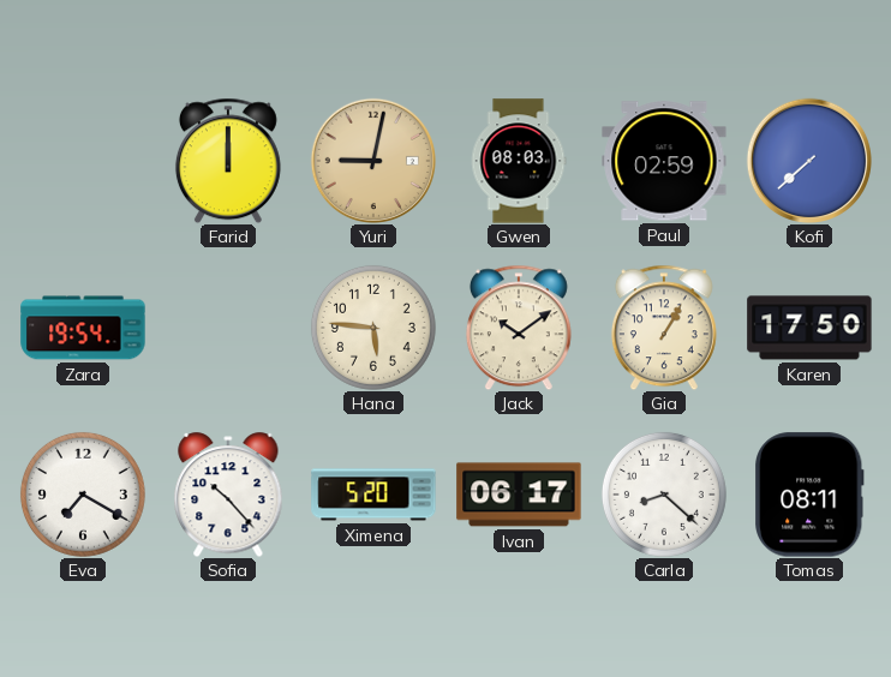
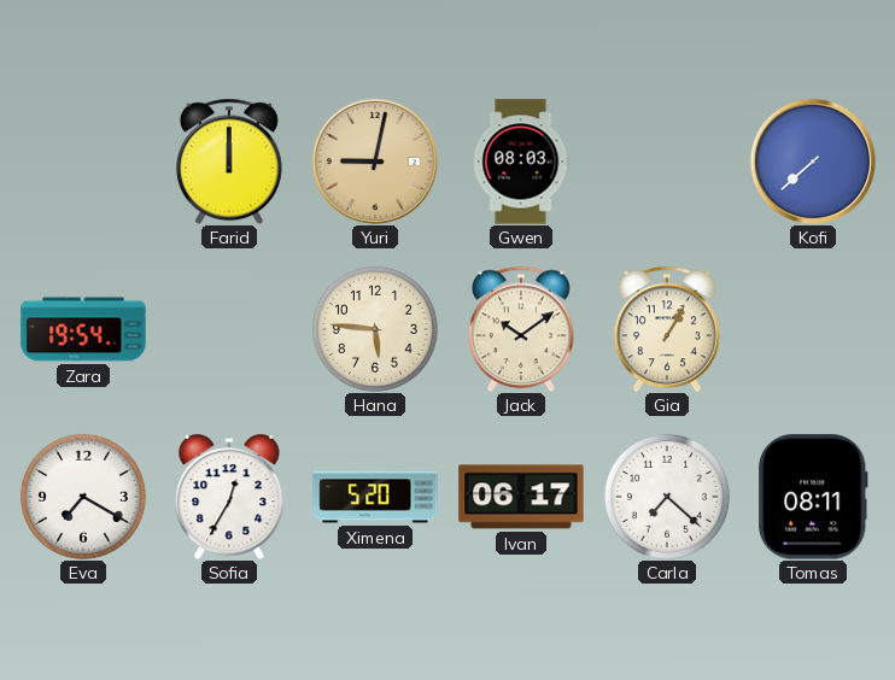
Paul: 02:59 -> none
Karen: 17:50 -> none
Sofia: 10:23 -> 12:35
Carla: 8:22 -> 7:22
